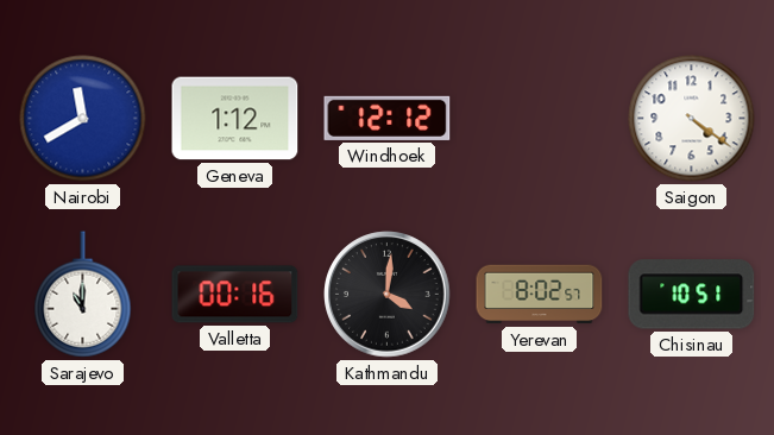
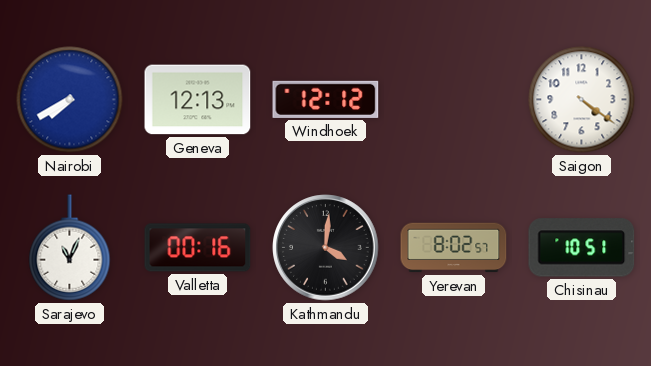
Nairobi: 11:40 -> 7:40
Geneva: 1:12 -> 12:13
Sarajevo: 11:00 -> 11:04
